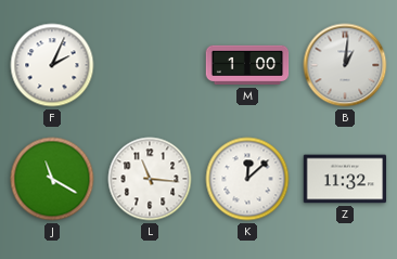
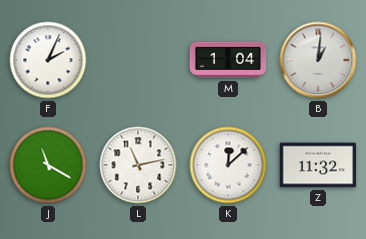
M: 1:00 -> 1:04
L: 11:16 -> 11:13
